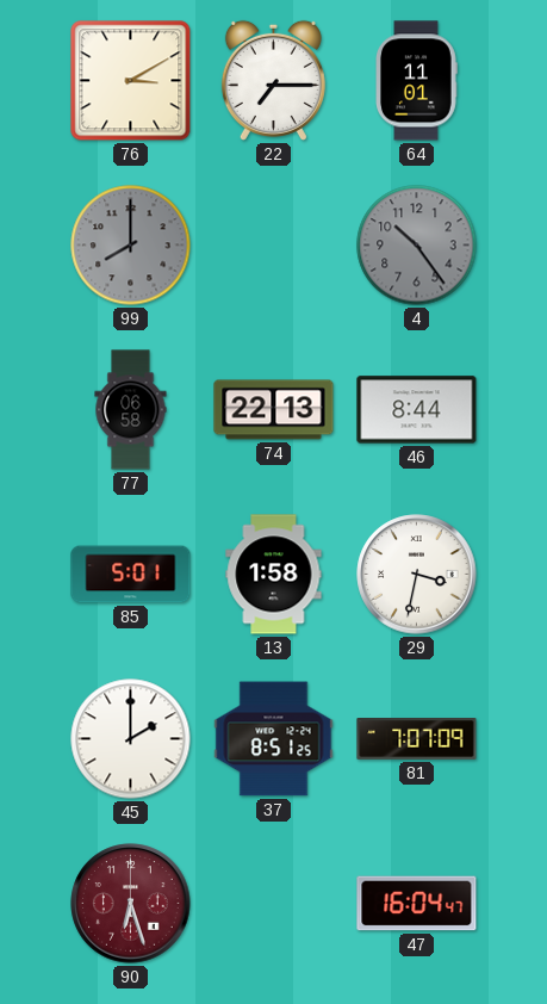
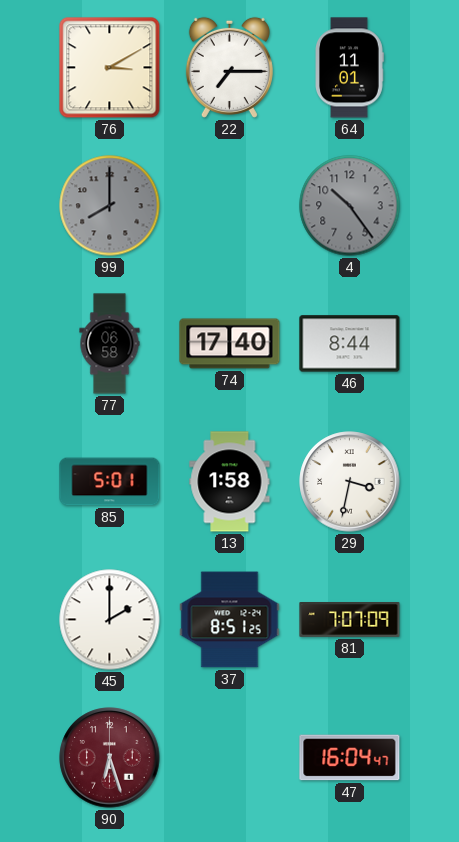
74: 22:13 -> 17:40
